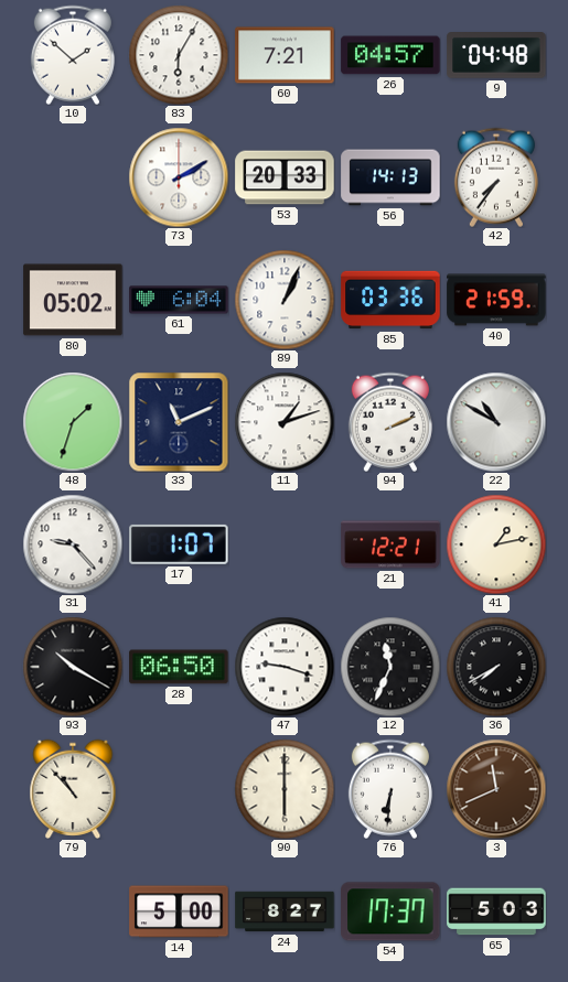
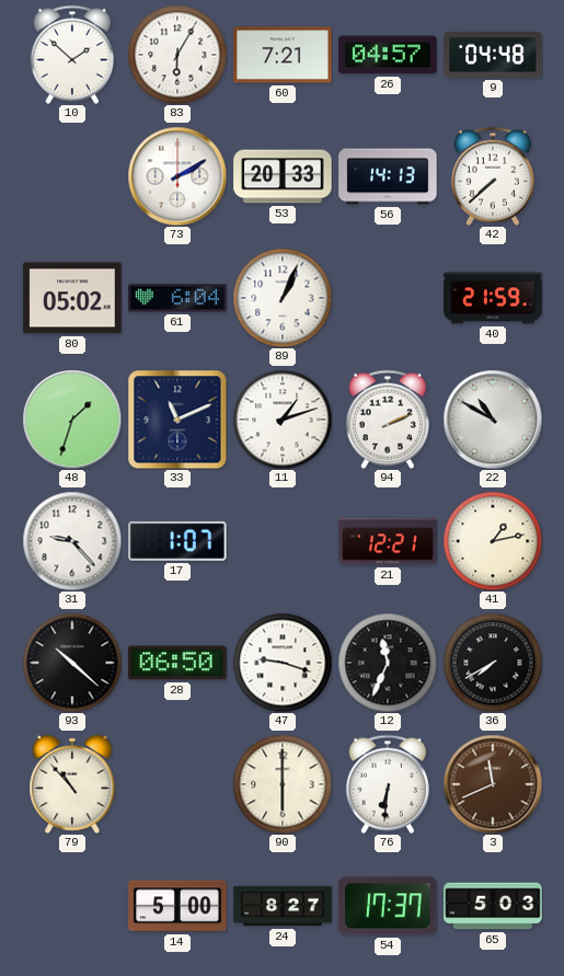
42: 7:36 -> 7:38
85: 03:36 -> none
93: 10:20 -> 10:22
